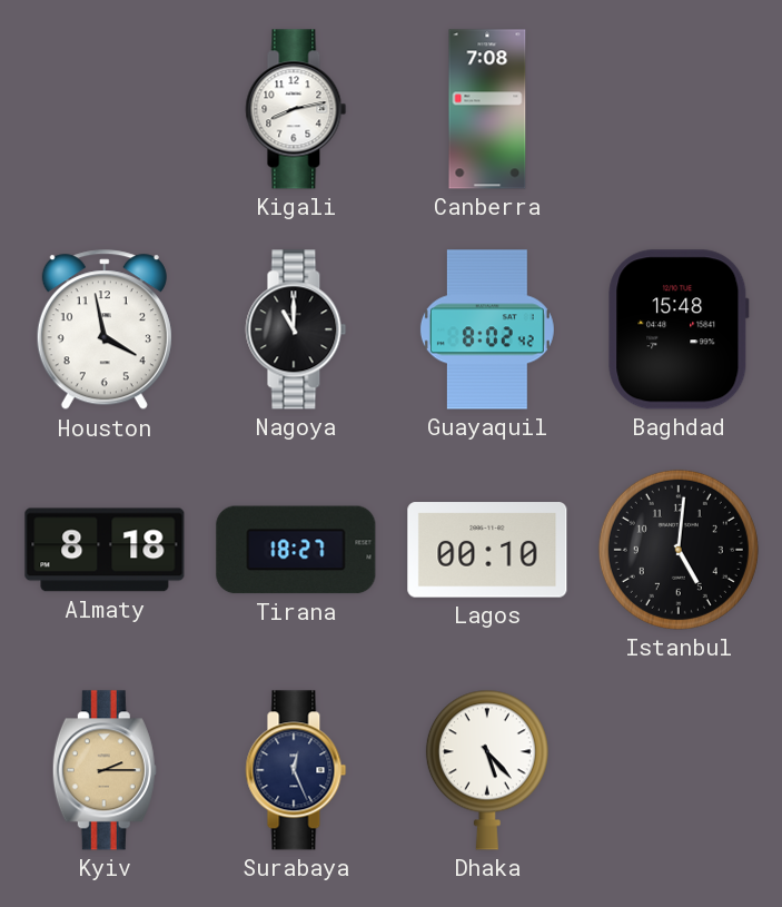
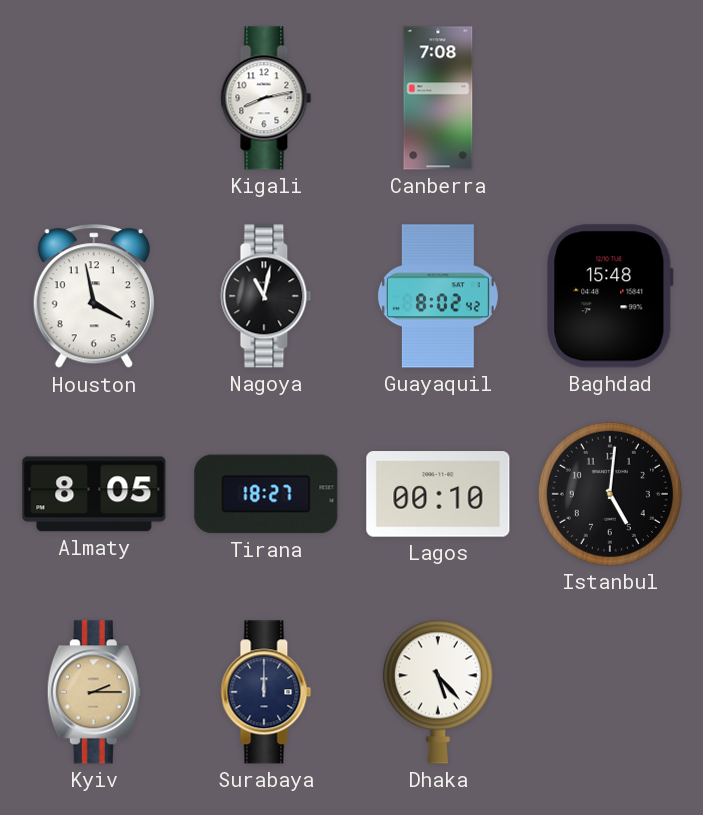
Nagoya: 11:00 -> 11:02
Almaty: 8:18 -> 8:05
Surabaya: 12:26 -> 12:00
